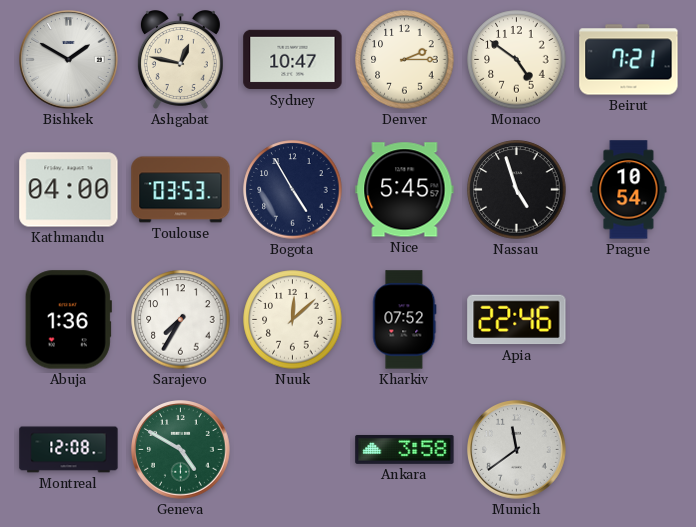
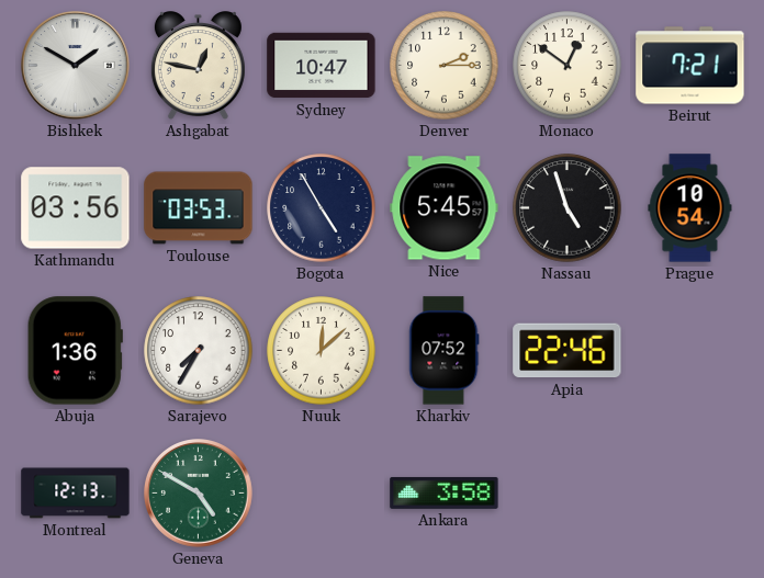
Monaco: 4:51 -> 12:51
Kathmandu: 04:00 -> 03:56
Montreal: 12:08 -> 12:13
Munich: 11:39 -> none
